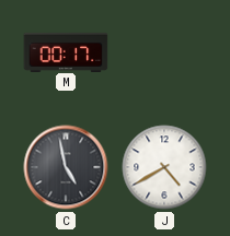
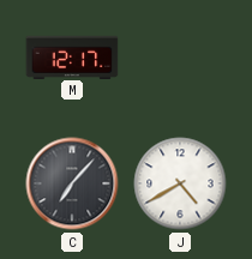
M: 00:17 -> 12:17
C: 4:58 -> 7:07
